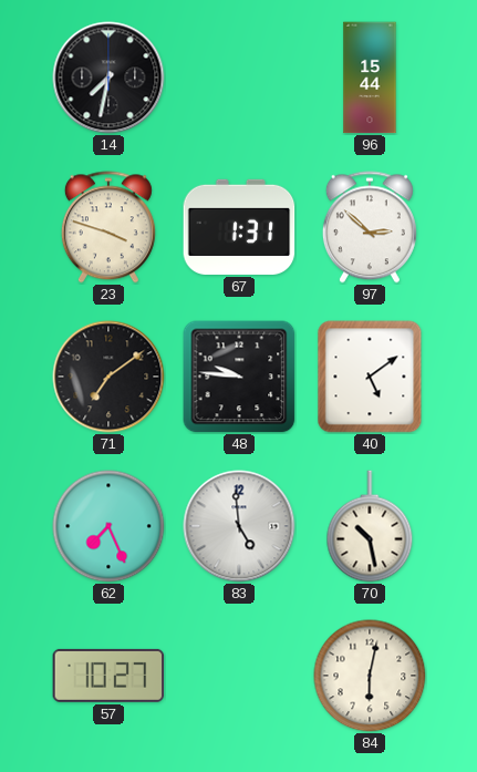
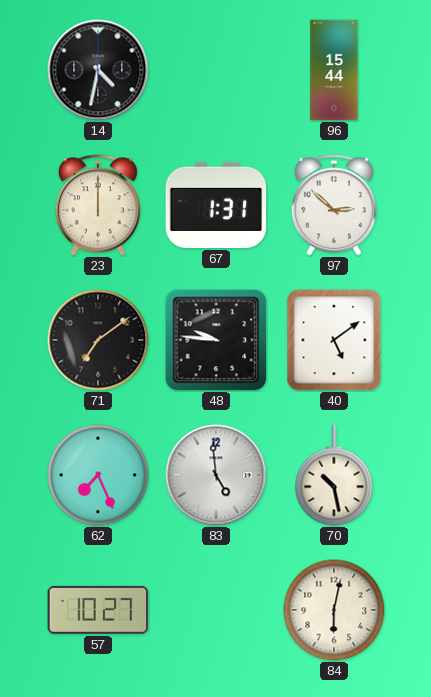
14: 7:32 -> 4:32
23: 3:48 -> 12:00
